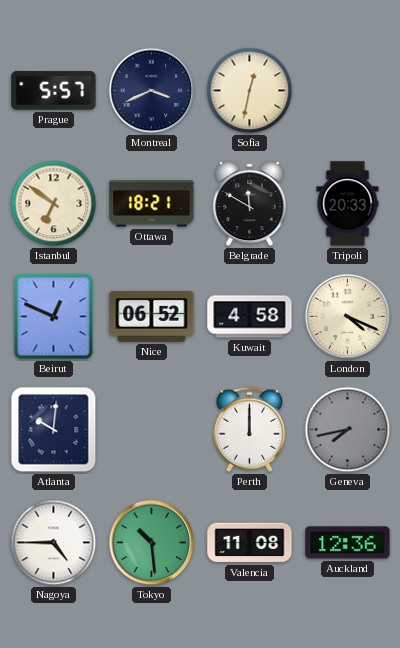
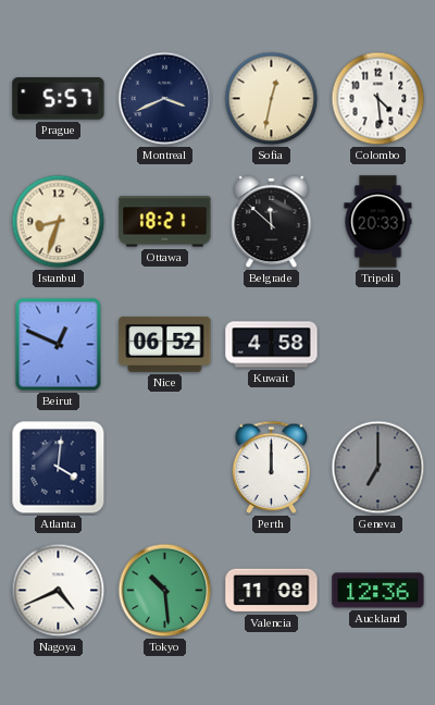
Colombo: none -> 4:29
Istanbul: 6:51 -> 8:33
Belgrade: 11:50 -> 11:52
London: 4:19 -> none
Atlanta: 10:01 -> 4:01
Geneva: 7:43 -> 7:00
Nagoya: 4:45 -> 4:41
